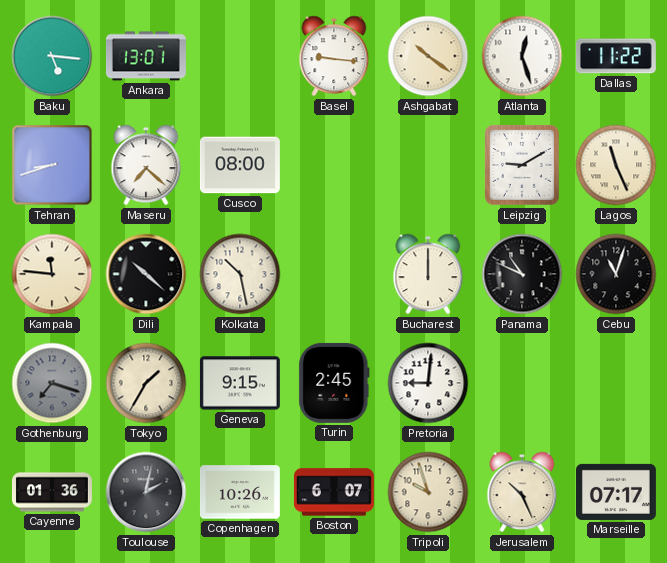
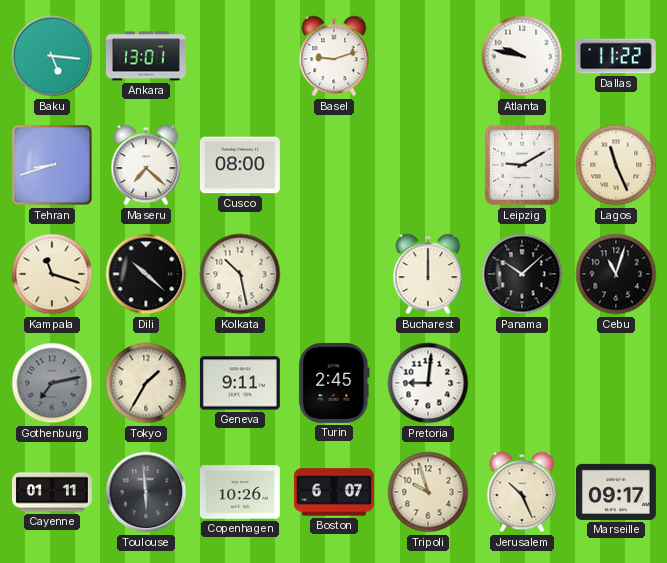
Basel: 9:16 -> 9:12
Ashgabat: 10:21 -> none
Atlanta: 12:27 -> 9:47
Kampala: 11:46 -> 11:18
Panama: 10:49 -> 10:08
Gothenburg: 7:18 -> 7:13
Geneva: 9:15 -> 9:11
Cayenne: 01:36 -> 01:11
Toulouse: 2:02 -> 5:59
Marseille: 07:17 -> 09:17
